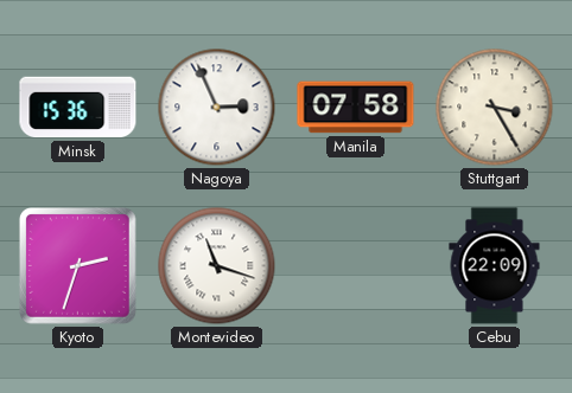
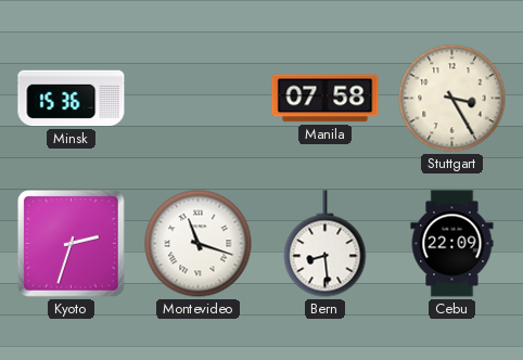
Nagoya: 2:56 -> none
Bern: none -> 8:29
